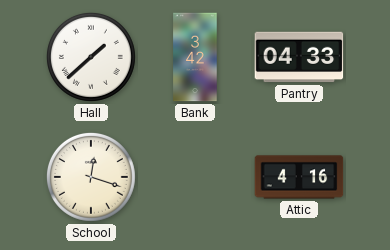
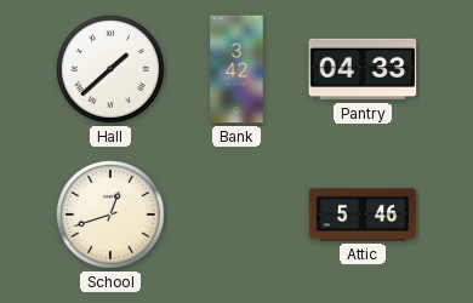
School: 12:18 -> 12:42
Attic: 4:16 -> 5:46
